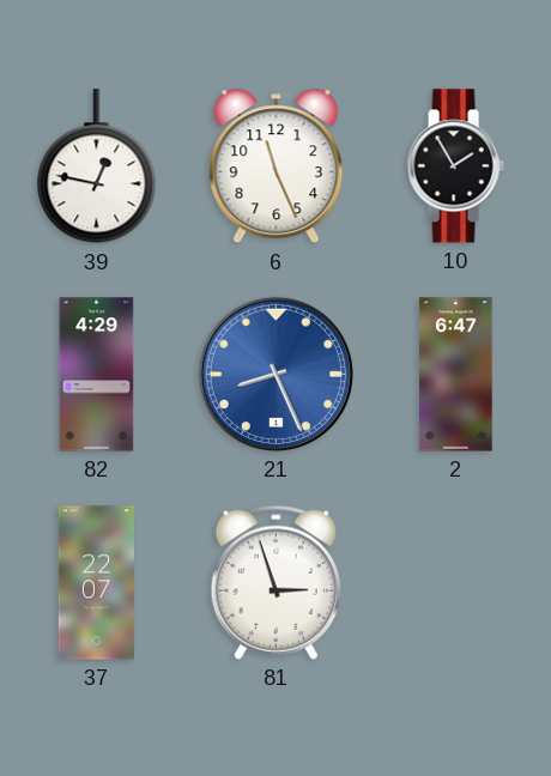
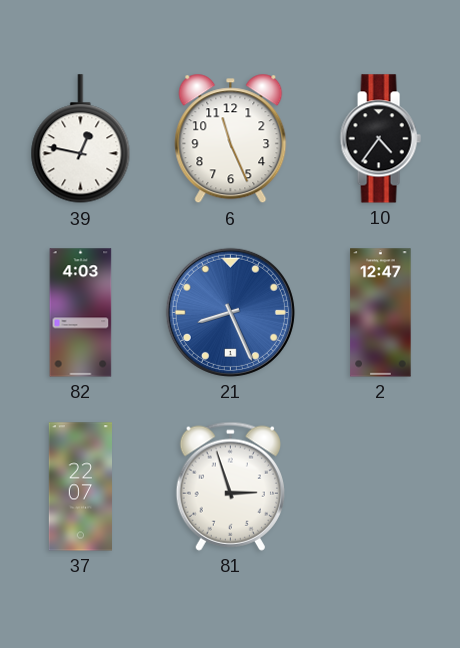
10: 1:55 -> 4:36
82: 4:29 -> 4:03
2: 6:47 -> 12:47
